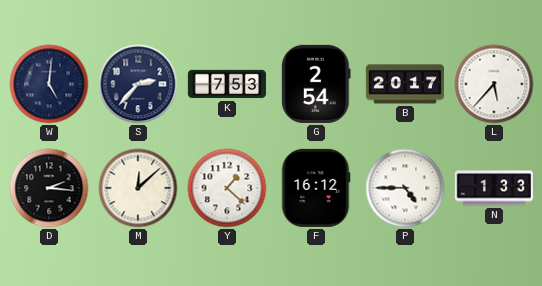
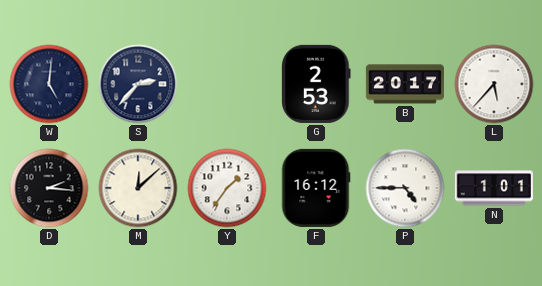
K: 7:53 -> none
G: 2:54 -> 2:53
Y: 1:22 -> 1:36
N: 1:33 -> 1:01
